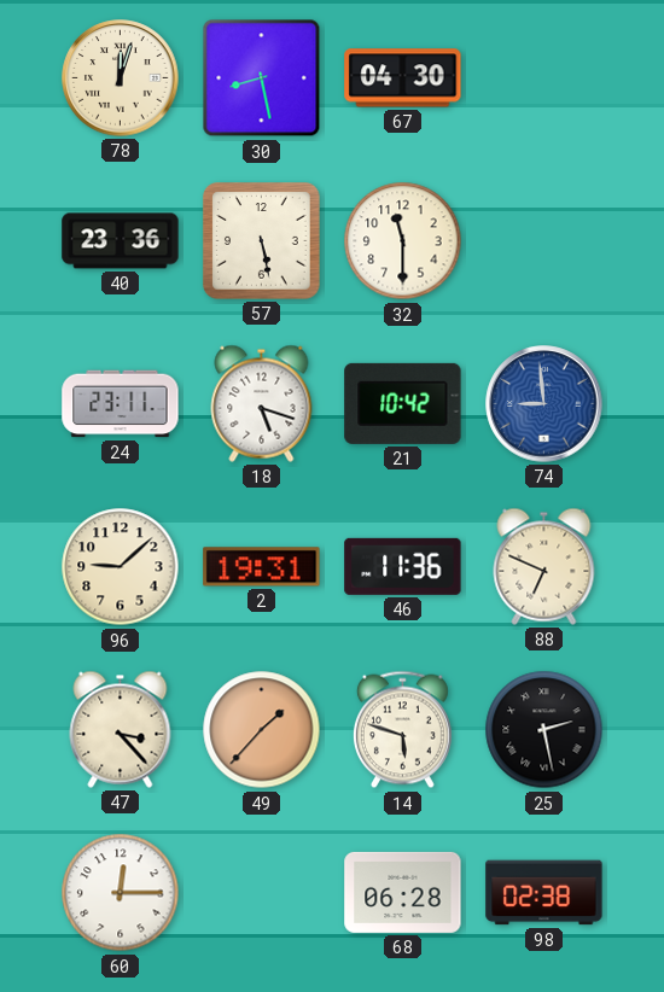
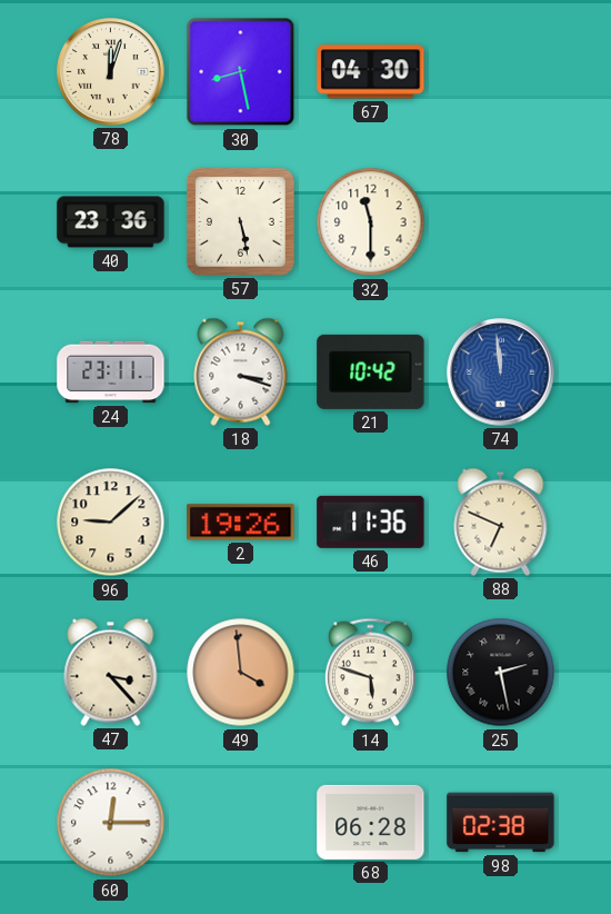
18: 5:18 -> 3:18
74: 8:59 -> 11:59
2: 19:31 -> 19:26
49: 1:37 -> 3:59
